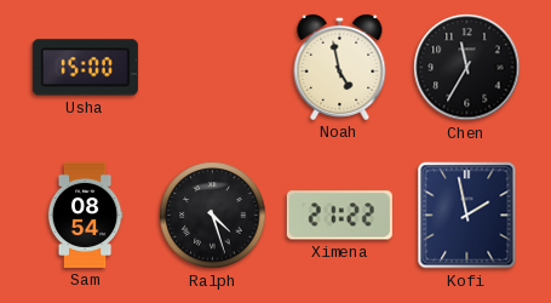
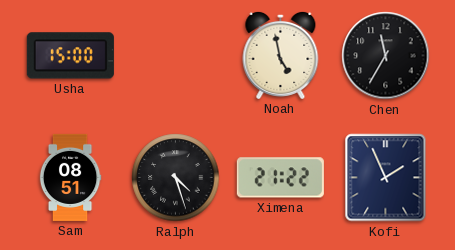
Sam: 08:54 -> 08:51
Kofi: 1:58 -> 1:56
